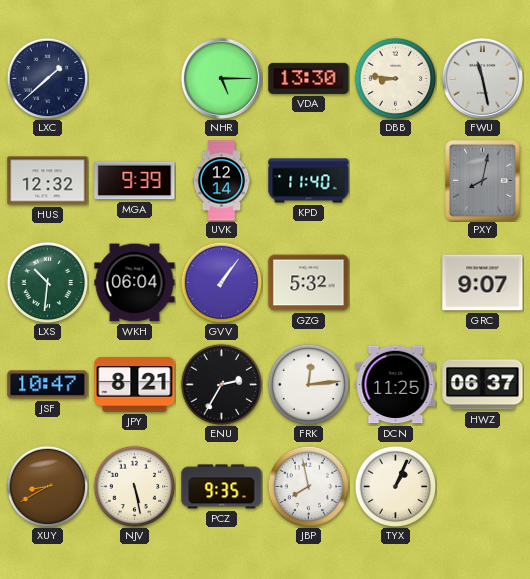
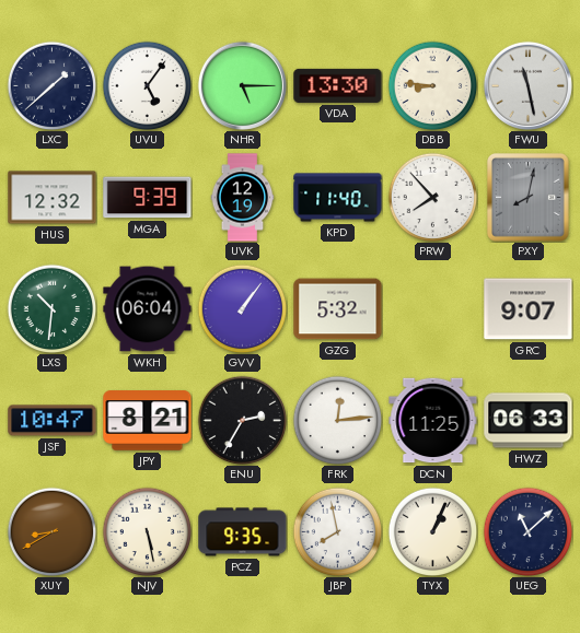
UVU: none -> 5:06
UVK: 12:14 -> 12:19
PRW: none -> 7:53
HWZ: 06:37 -> 06:33
UEG: none -> 11:08
